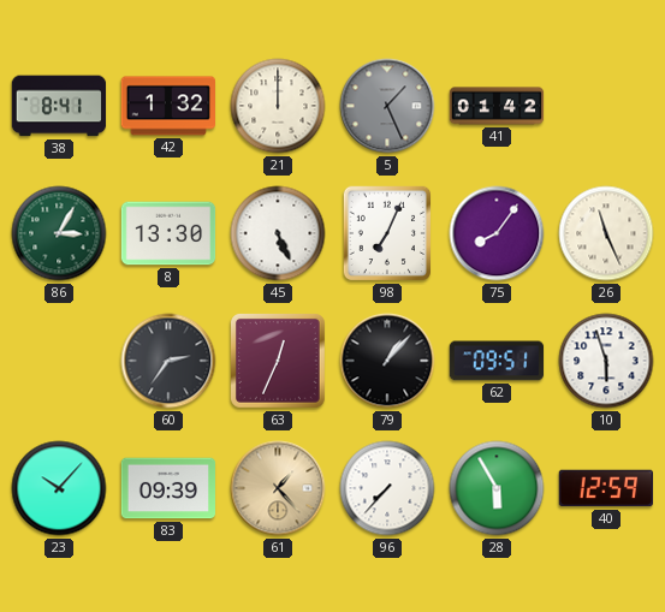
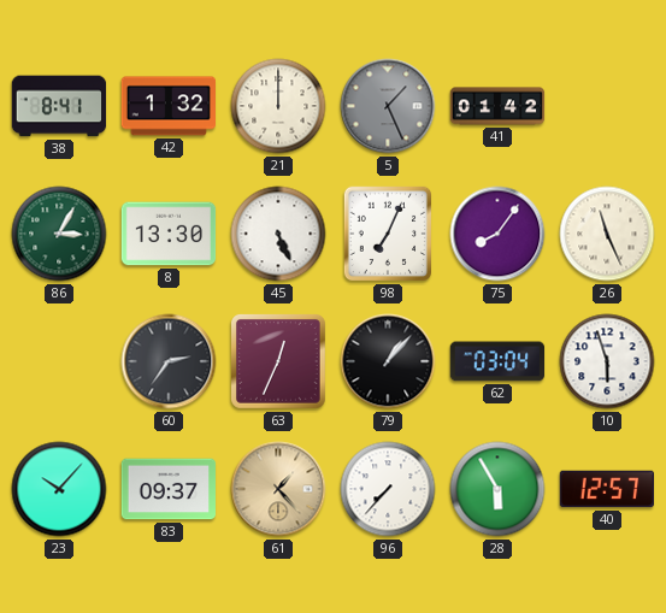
62: 09:51 -> 03:04
83: 09:39 -> 09:37
40: 12:59 -> 12:57
